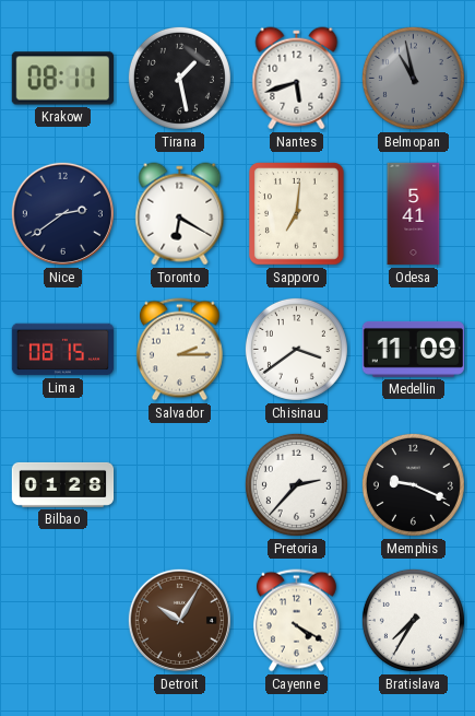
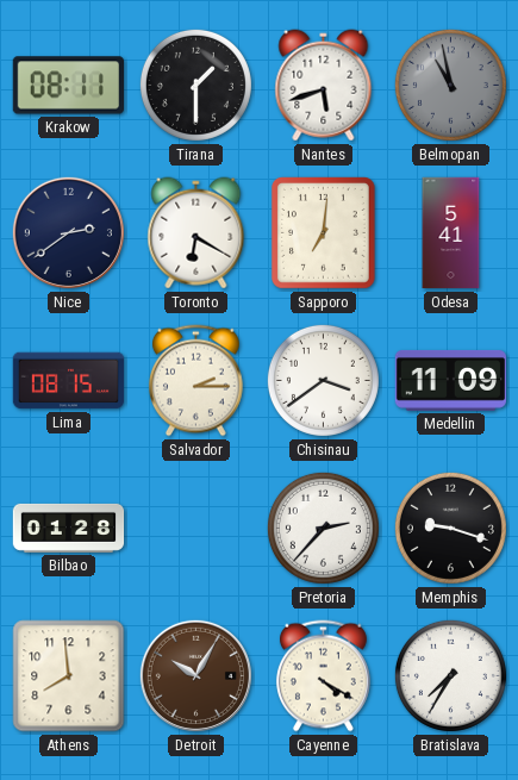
Tirana: 1:28 -> 1:30
Memphis: 9:19 -> 9:18
Athens: none -> 7:59
